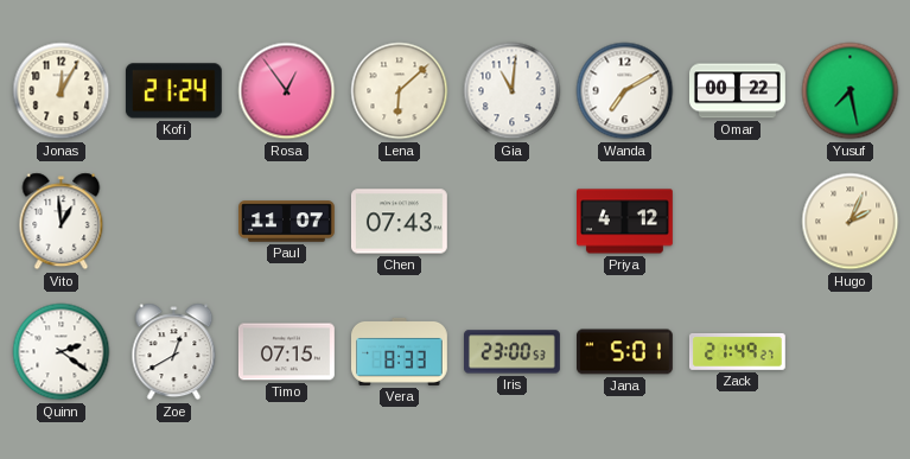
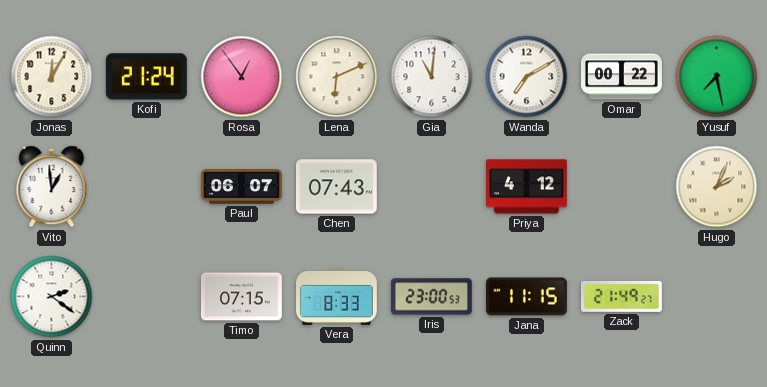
Lena: 6:08 -> 6:11
Paul: 11:07 -> 06:07
Zoe: 12:40 -> none
Jana: 5:01 -> 11:15
